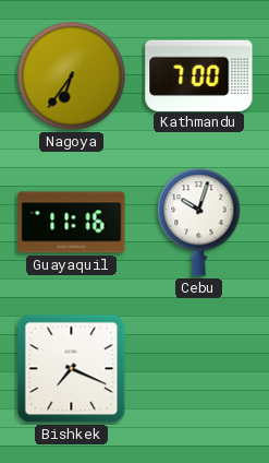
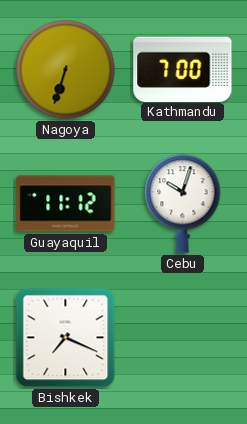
Nagoya: 6:36 -> 6:33
Guayaquil: 11:16 -> 11:12
